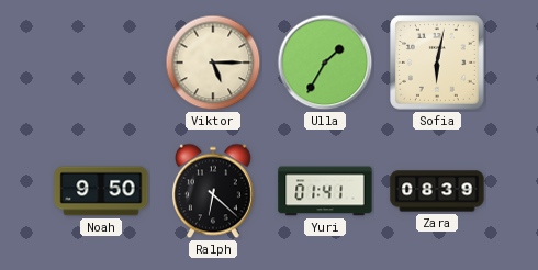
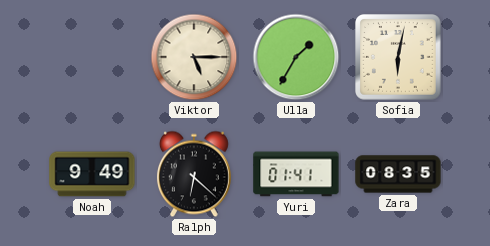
Noah: 9:50 -> 9:49
Zara: 08:39 -> 08:35
